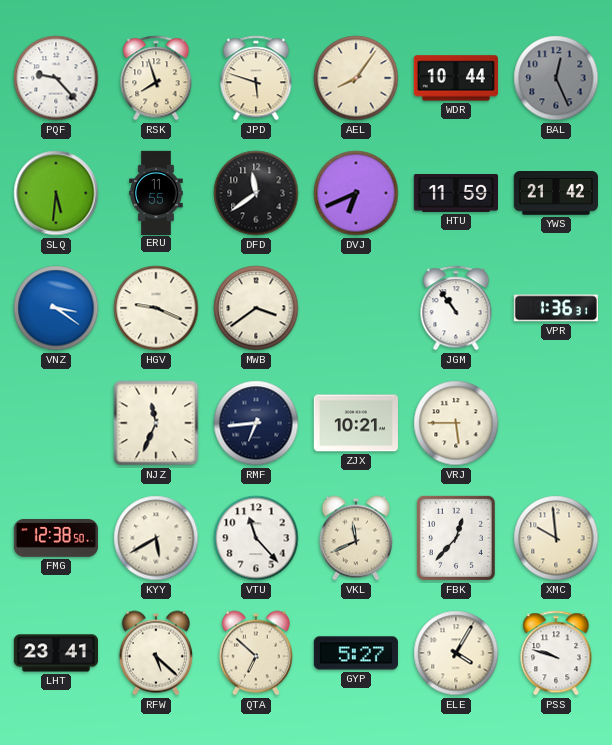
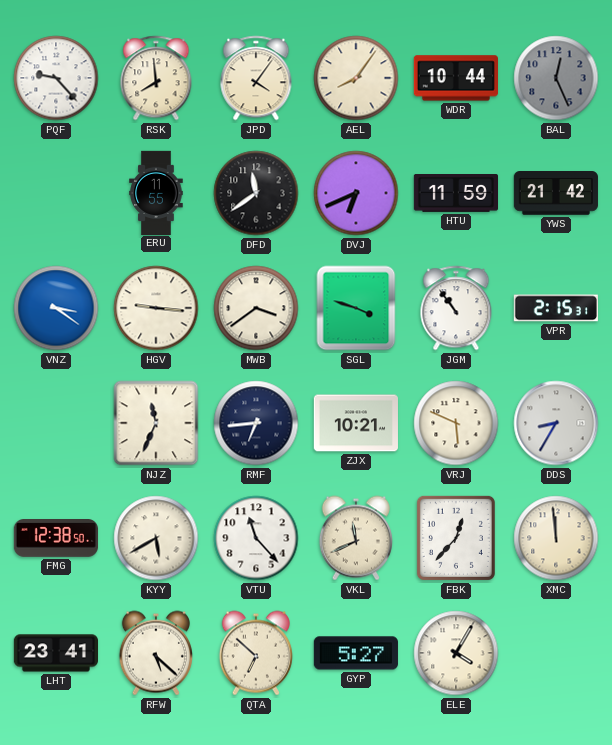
RSK: 7:57 -> 7:59
JPD: 5:48 -> 4:06
SLQ: 5:31 -> none
HGV: 9:19 -> 9:16
SGL: none -> 3:48
VPR: 1:36 -> 2:15
VRJ: 5:45 -> 5:49
DDS: none -> 8:35
XMC: 9:59 -> 11:59
PSS: 9:48 -> none
